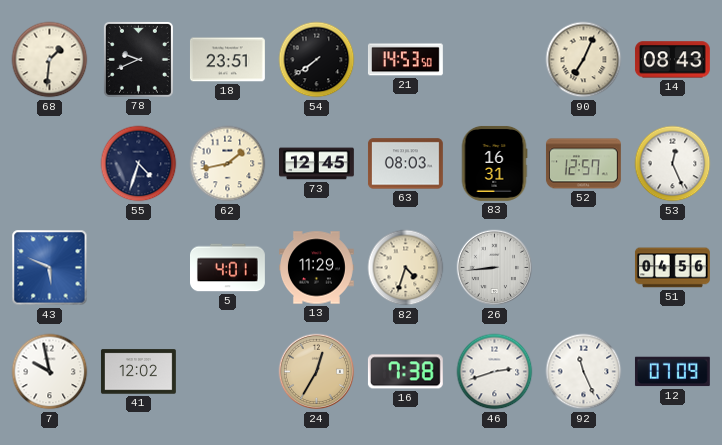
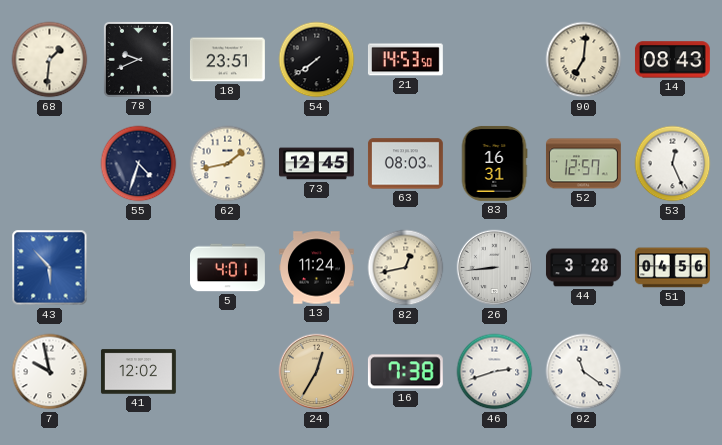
90: 7:04 -> 7:01
43: 5:49 -> 5:53
13: 11:29 -> 11:24
82: 4:33 -> 12:43
44: none -> 3:28
92: 11:26 -> 11:21
12: 07:09 -> none
